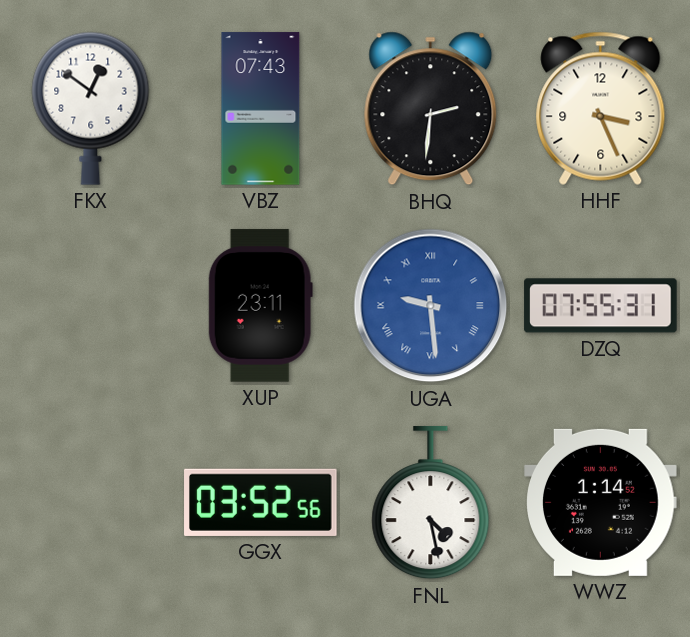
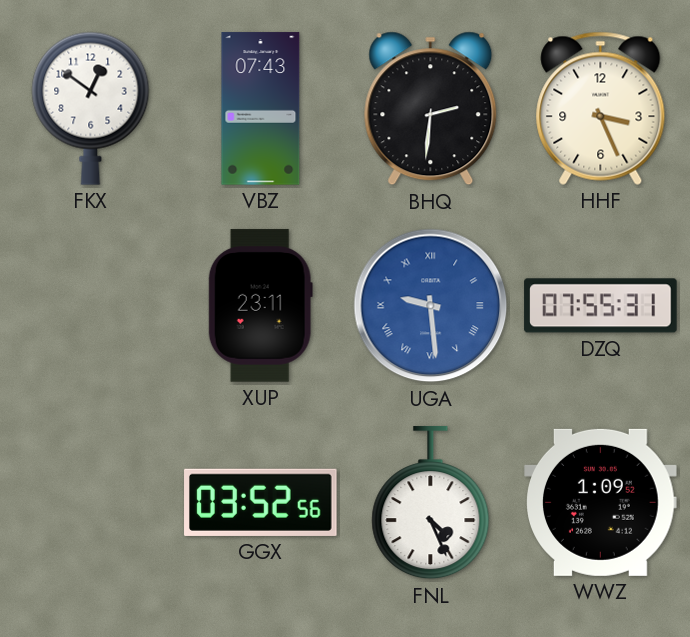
FNL: 4:28 -> 4:26
WWZ: 1:14 -> 1:09
